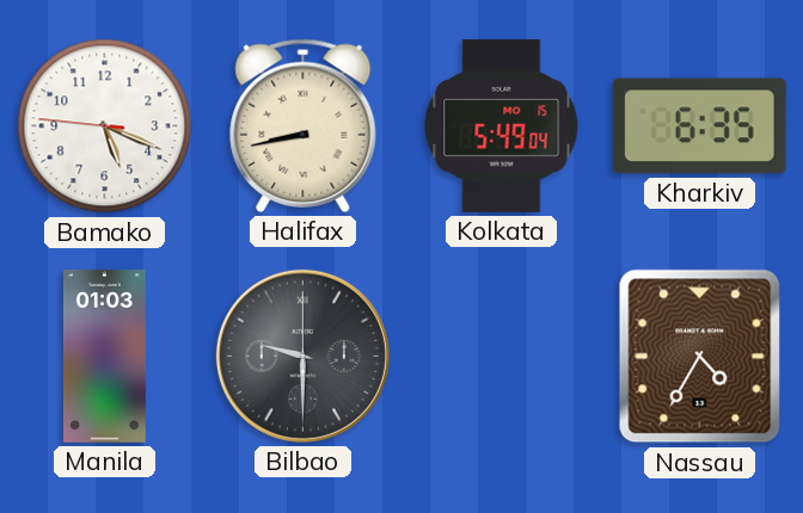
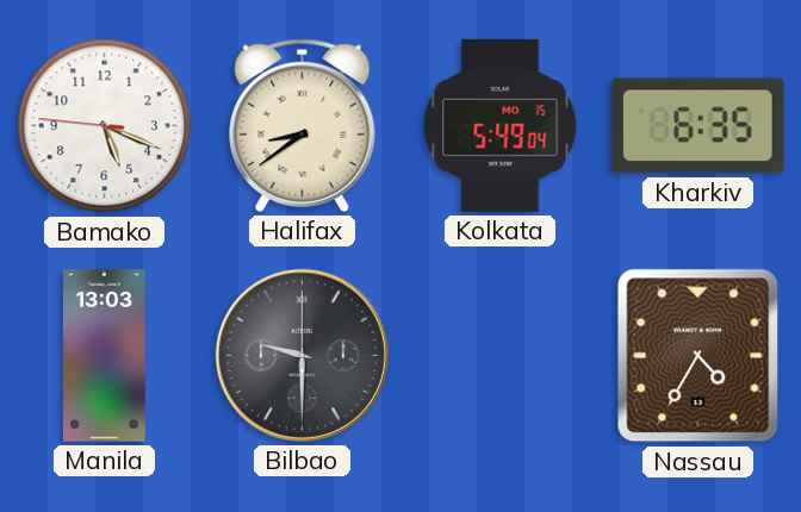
Halifax: 8:43 -> 8:39
Manila: 01:03 -> 13:03
